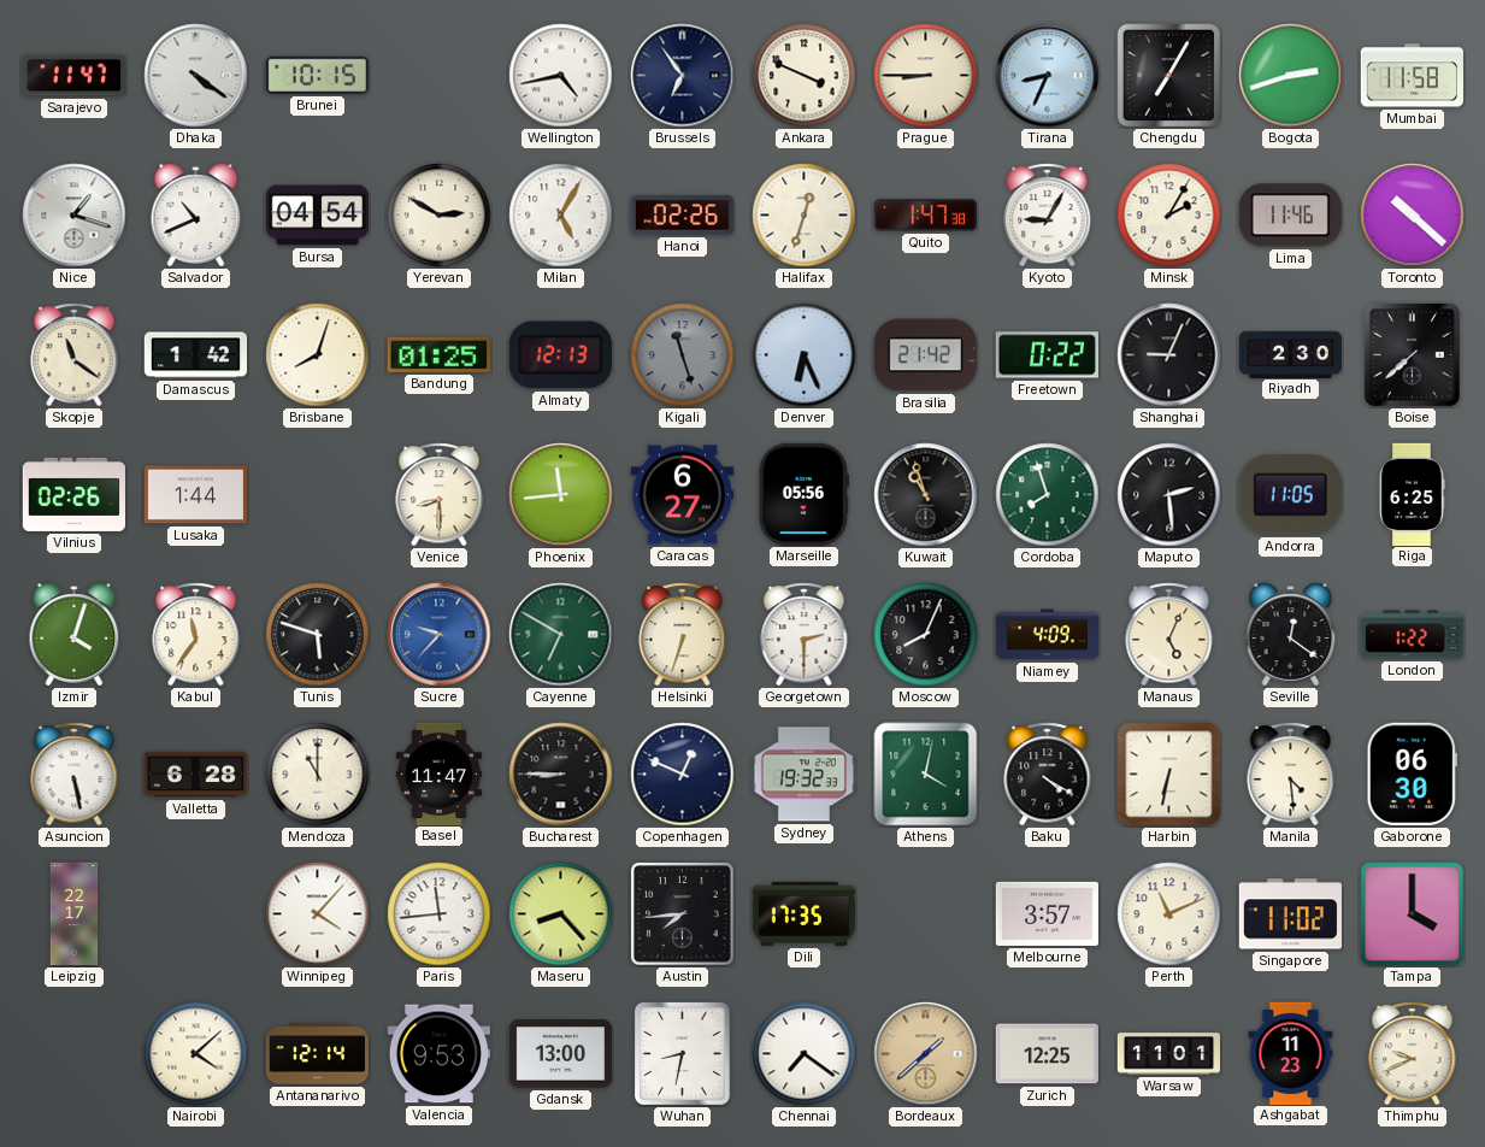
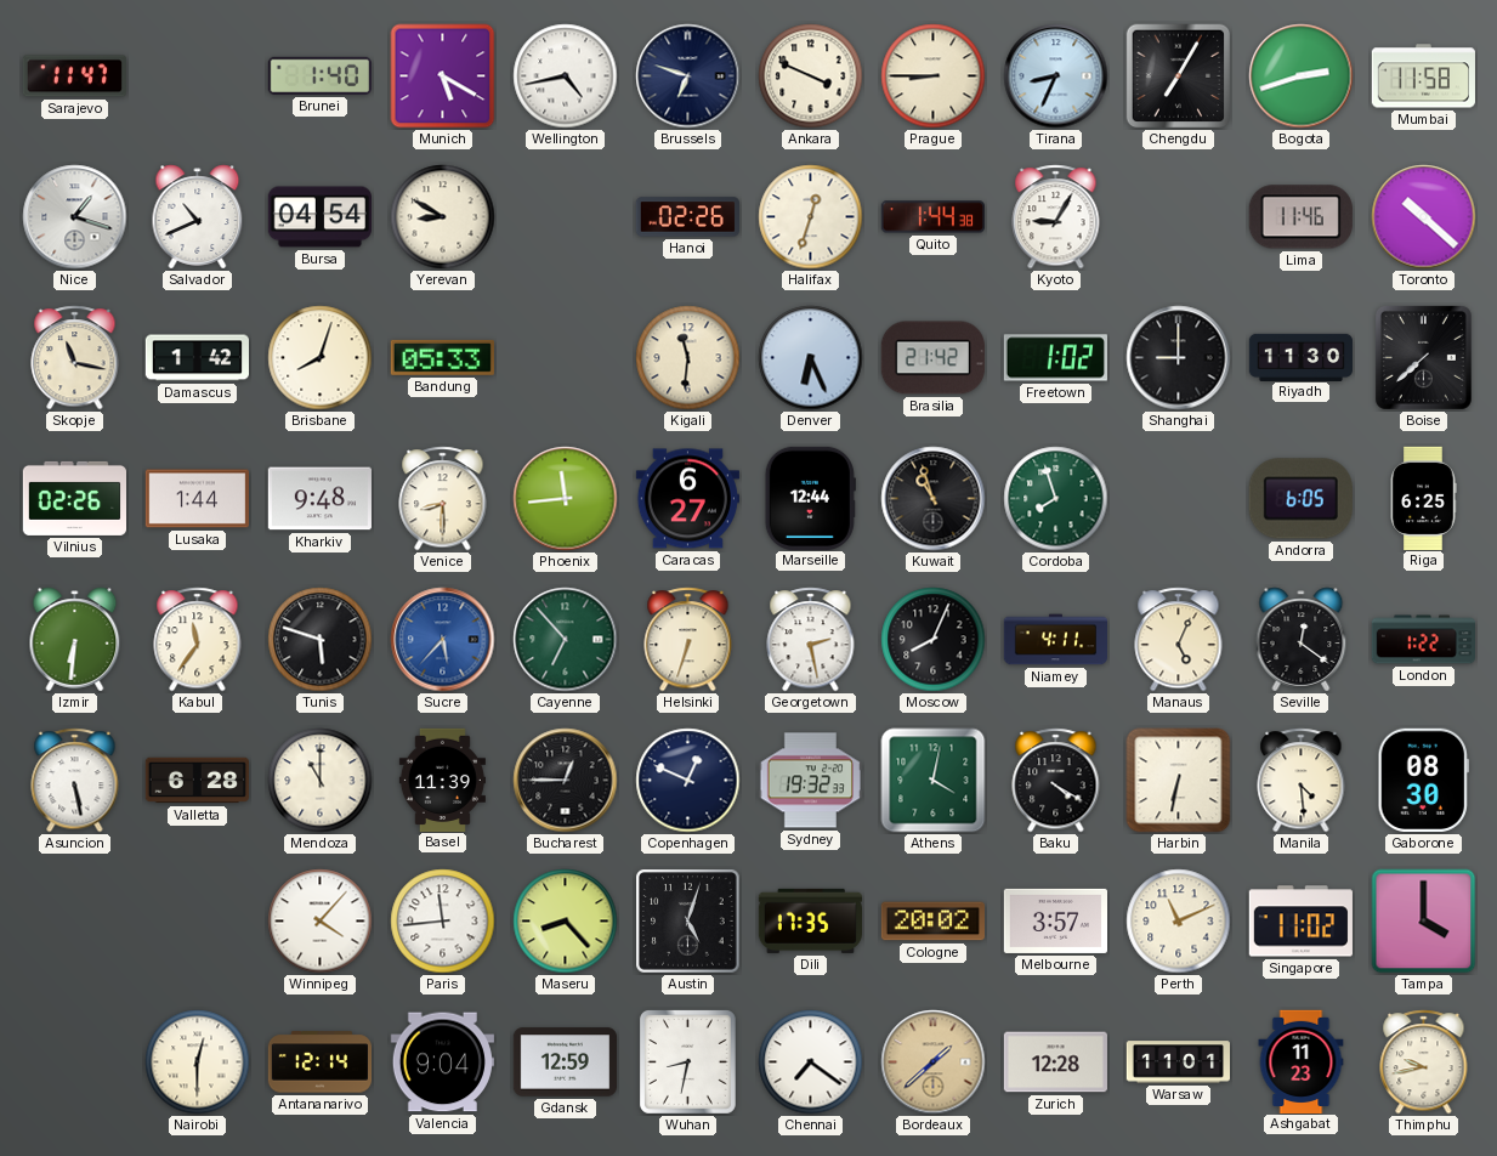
Dhaka: 4:21 -> none
Brunei: 10:15 -> 1:40
Munich: none -> 5:20
Brussels: 6:54 -> 6:48
Yerevan: 2:50 -> 8:50
Milan: 5:05 -> none
Quito: 1:47 -> 1:44
Minsk: 2:05 -> none
Skopje: 11:21 -> 11:17
Bandung: 01:25 -> 05:33
Almaty: 12:13 -> none
Kigali: 11:27 -> 11:31
Kigali dial: grey -> cream
Freetown: 0:22 -> 1:02
Shanghai: 9:04 -> 9:00
Riyadh: 2:30 -> 11:30
Kharkiv: none -> 9:48
Marseille: 05:56 -> 12:44
Maputo: 2:29 -> none
Andorra: 11:05 -> 6:05
Izmir: 4:03 -> 6:31
Sucre: 9:37 -> 5:37
Cayenne: 6:50 -> 6:53
Georgetown: 2:30 -> 2:28
Niamey: 4:09 -> 4:11
Basel: 11:47 -> 11:39
Bucharest: 8:45 -> 12:45
Gaborone: 06:30 -> 08:30
Leipzig: 22:17 -> none
Austin: 7:44 -> 5:03
Cologne: none -> 20:02
Nairobi: 4:08 -> 12:30
Valencia: 9:53 -> 9:04
Gdansk: 13:00 -> 12:59
Zurich: 12:25 -> 12:28
Thimphu: 9:41 -> 9:43
